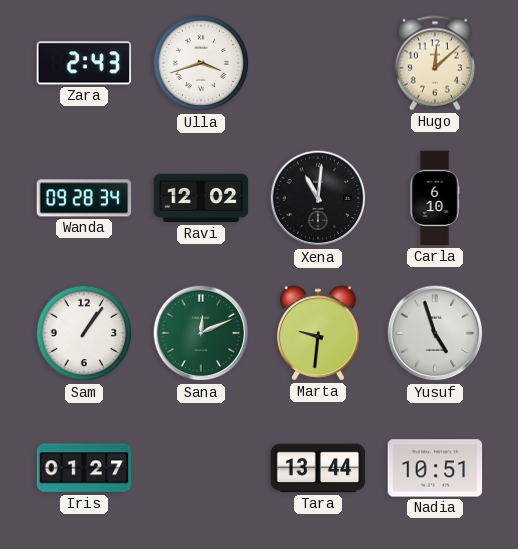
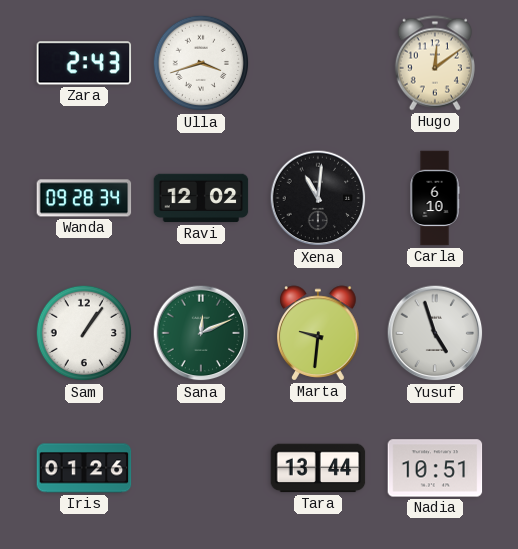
Hugo: 12:08 -> 12:09
Iris: 01:27 -> 01:26
